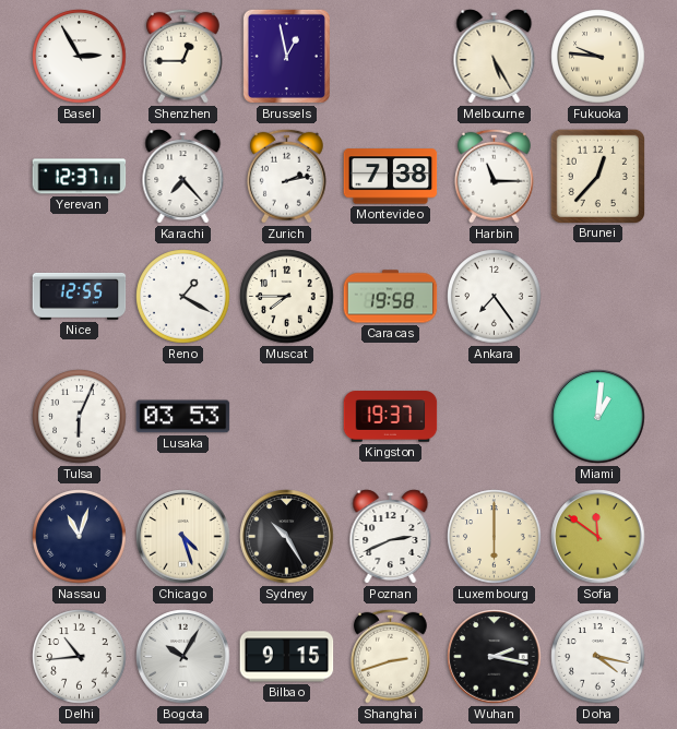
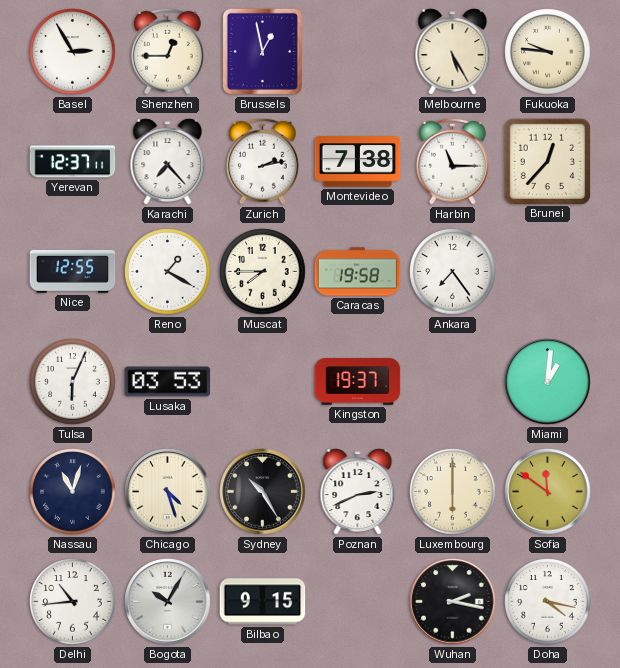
Shanghai: 2:42 -> none
